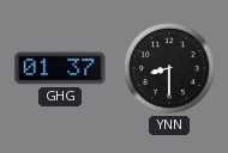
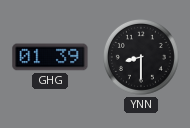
GHG: 01:37 -> 01:39
